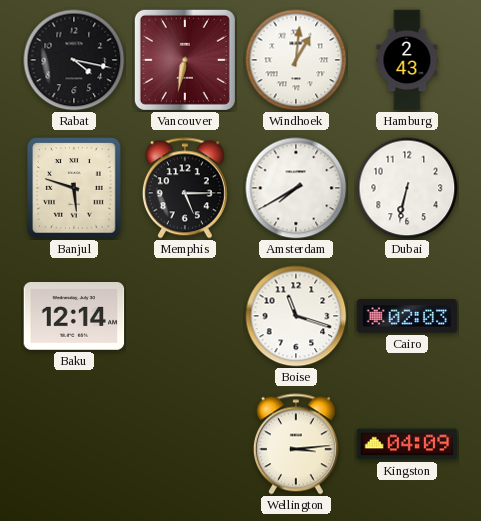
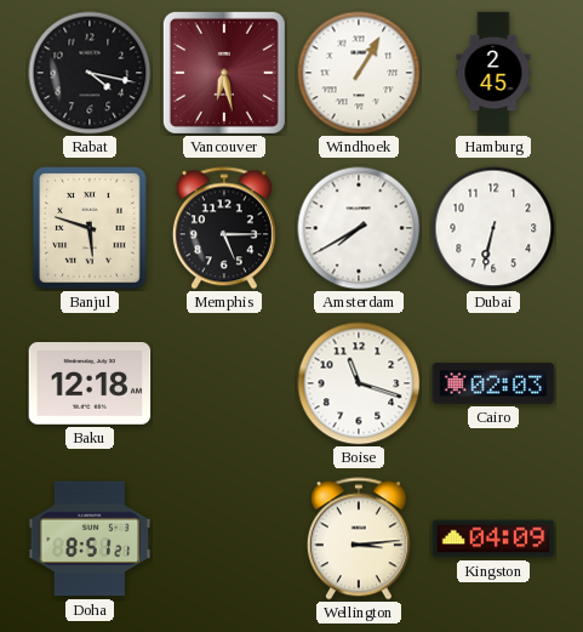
Vancouver: 6:32 -> 6:28
Windhoek: 1:01 -> 1:05
Hamburg: 2:43 -> 2:45
Baku: 12:14 -> 12:18
Doha: none -> 8:51
